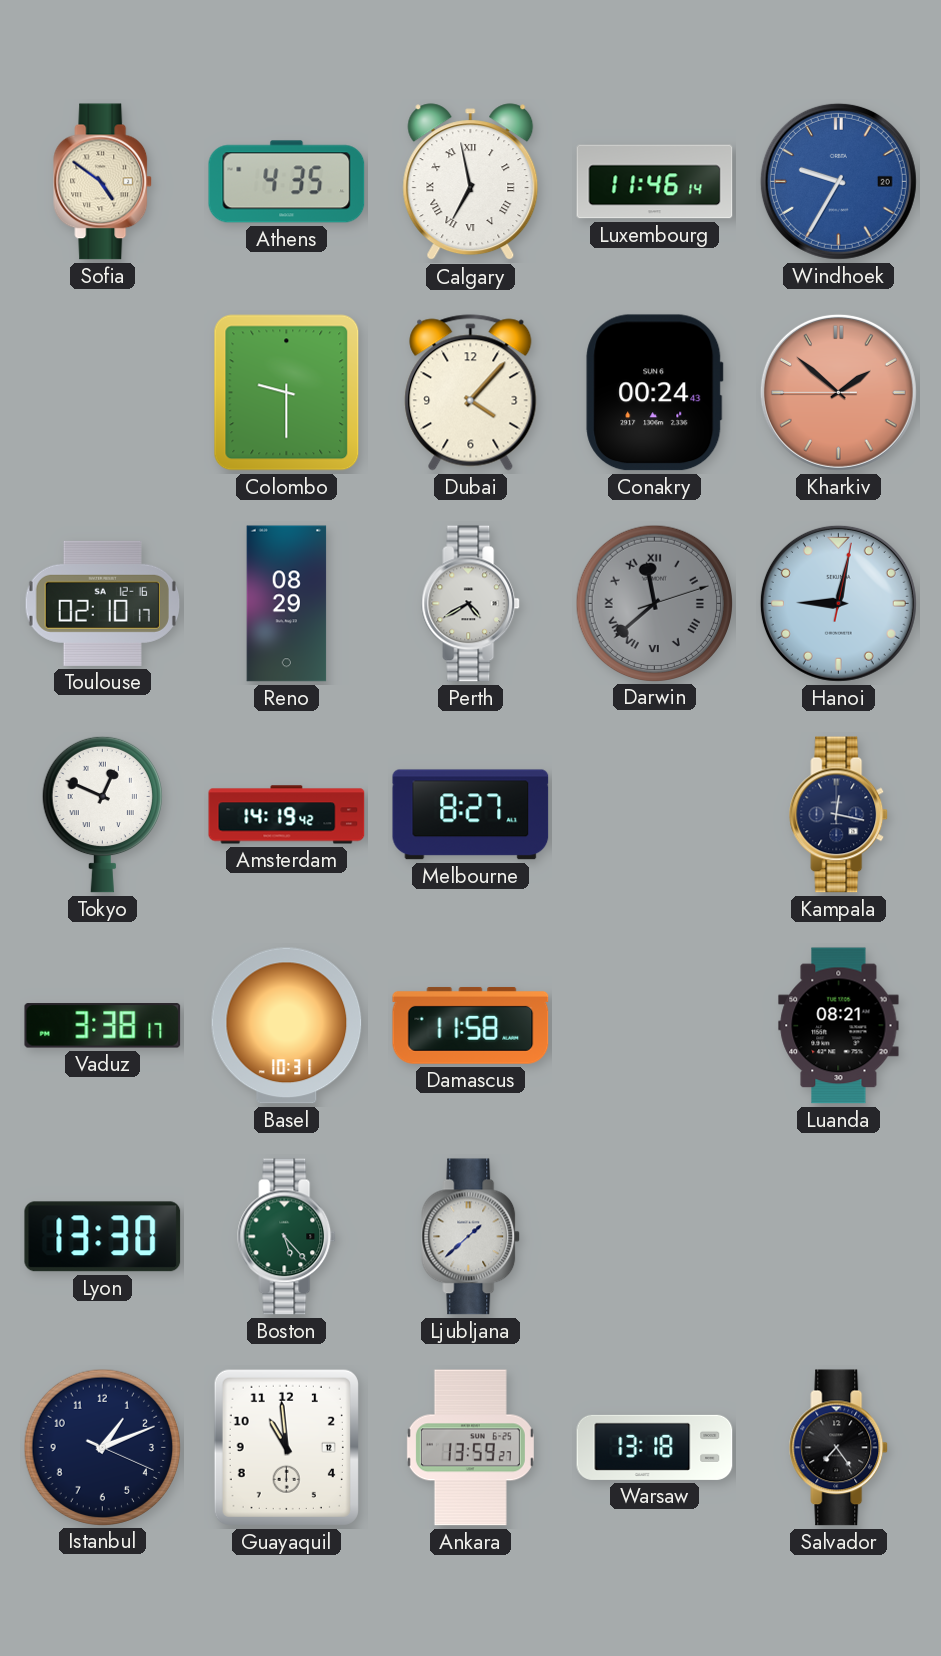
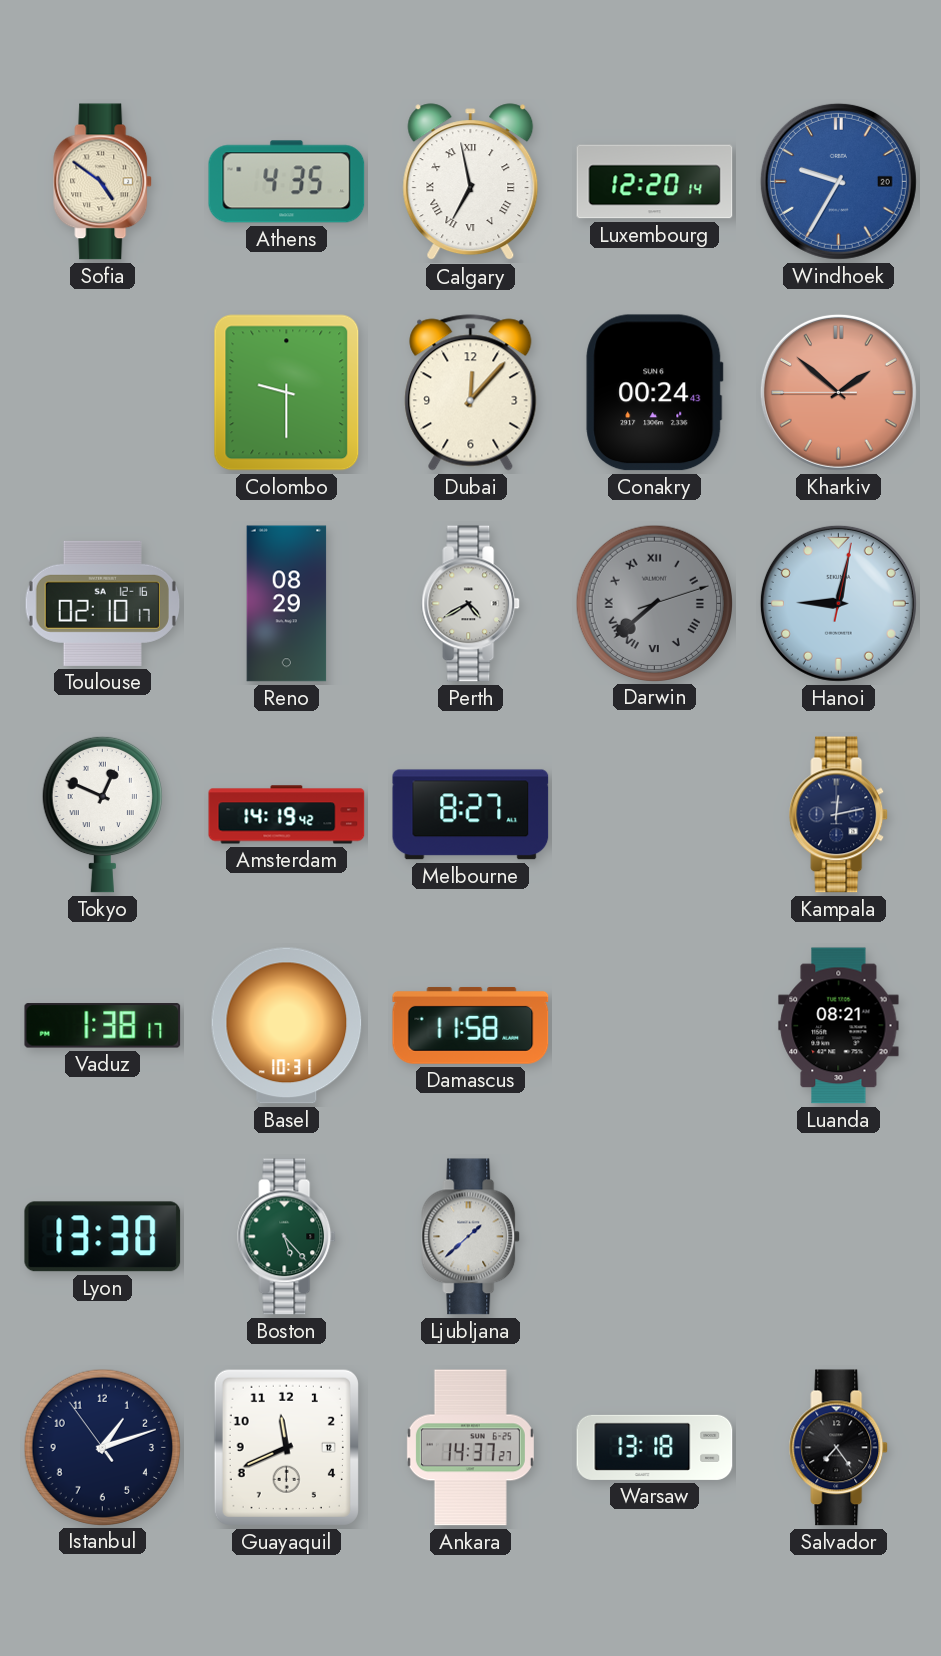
Luxembourg: 11:46 -> 12:20
Dubai: 4:07 -> 12:07
Darwin: 11:38 -> 7:38
Kampala: 12:17 -> 12:13
Vaduz: 3:38 -> 1:38
Istanbul: 1:11:19 -> 1:11:54
Guayaquil: 10:59 -> 11:41
Ankara: 13:59 -> 14:37
